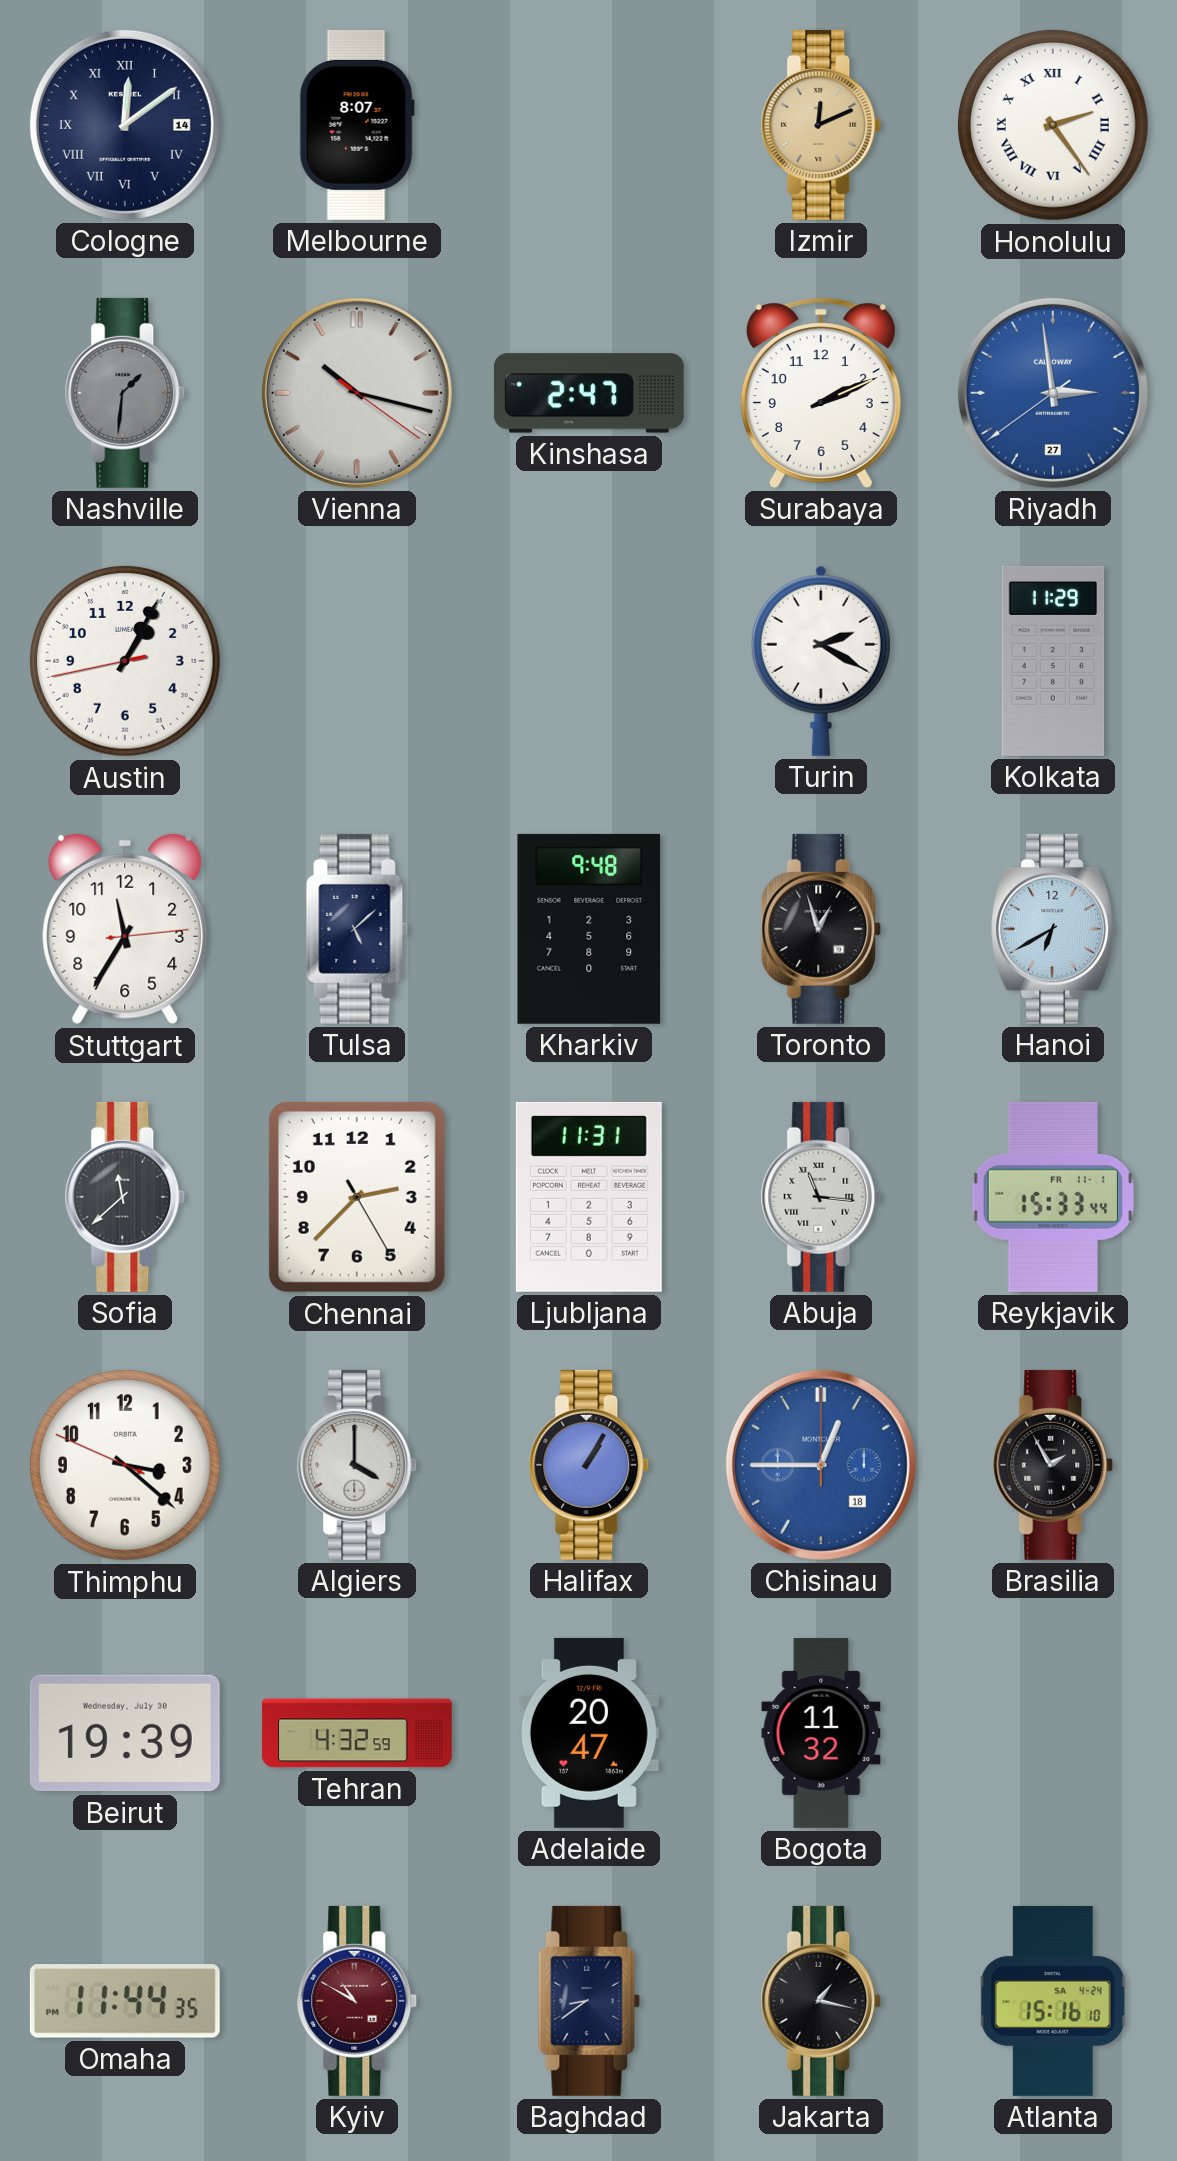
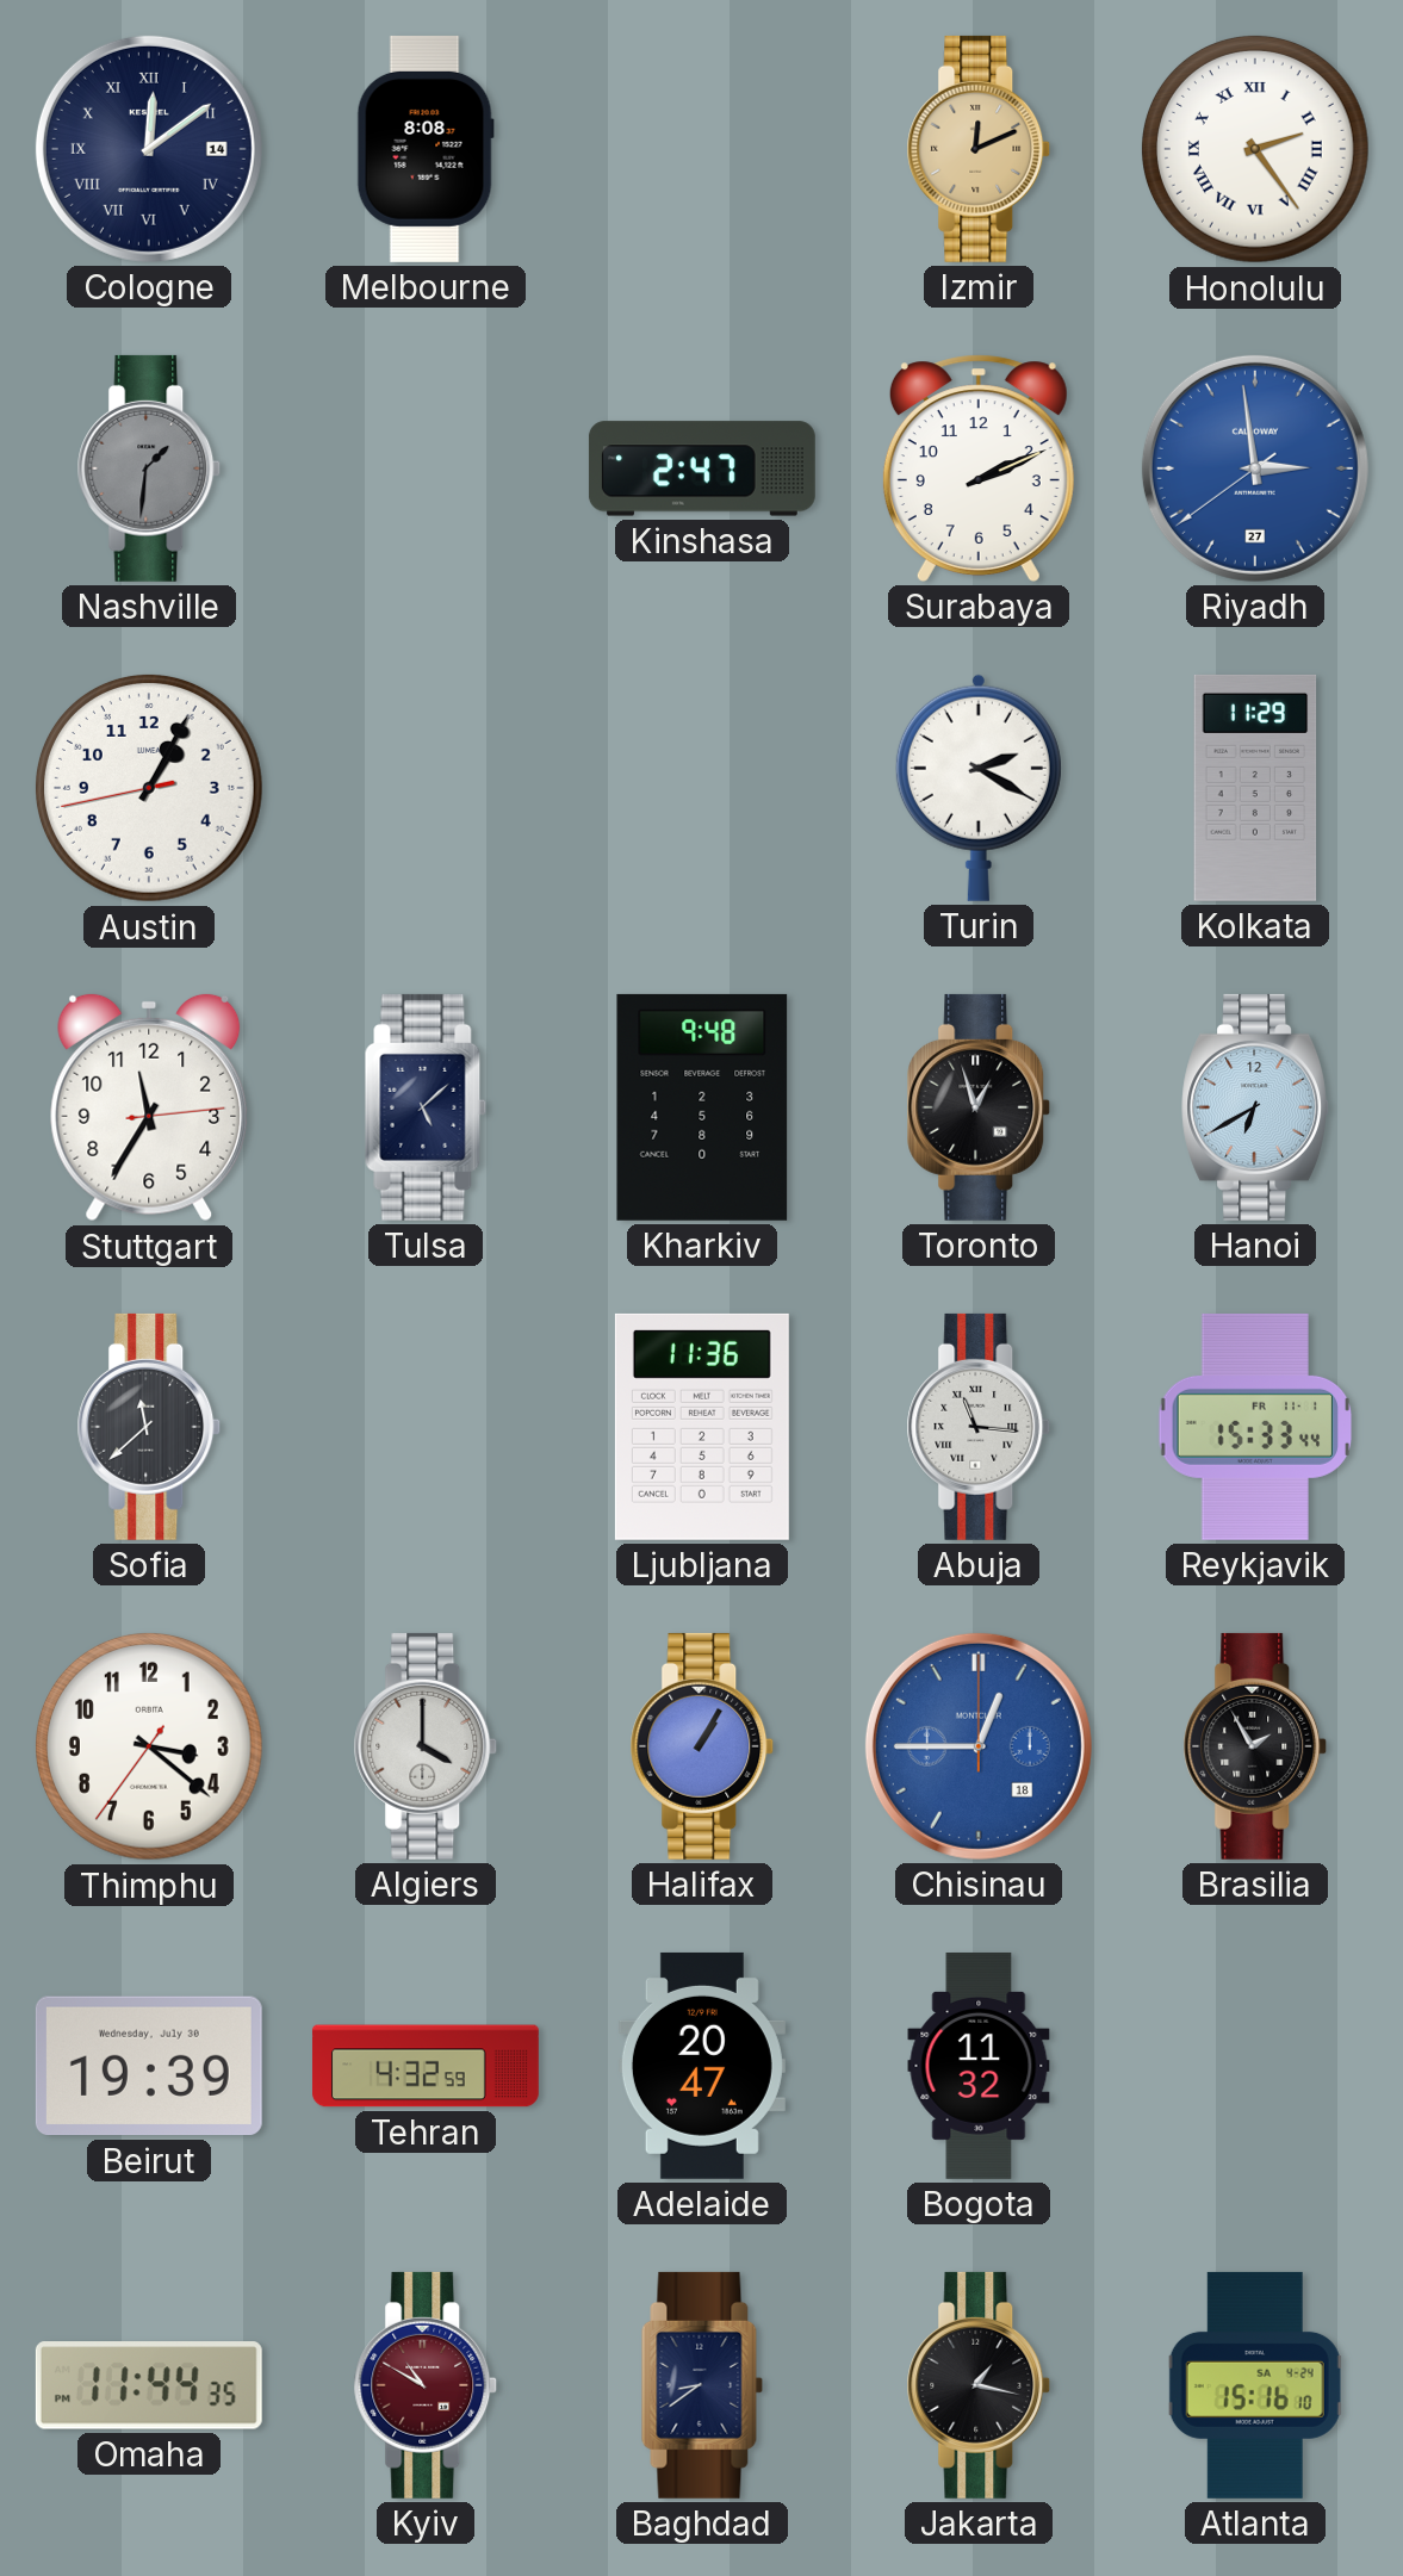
Melbourne: 8:07 -> 8:08
Vienna: 10:17 -> none
Chennai: 2:37 -> none
Ljubljana: 11:31 -> 11:36
Thimphu: 3:21:49 -> 3:21:36
